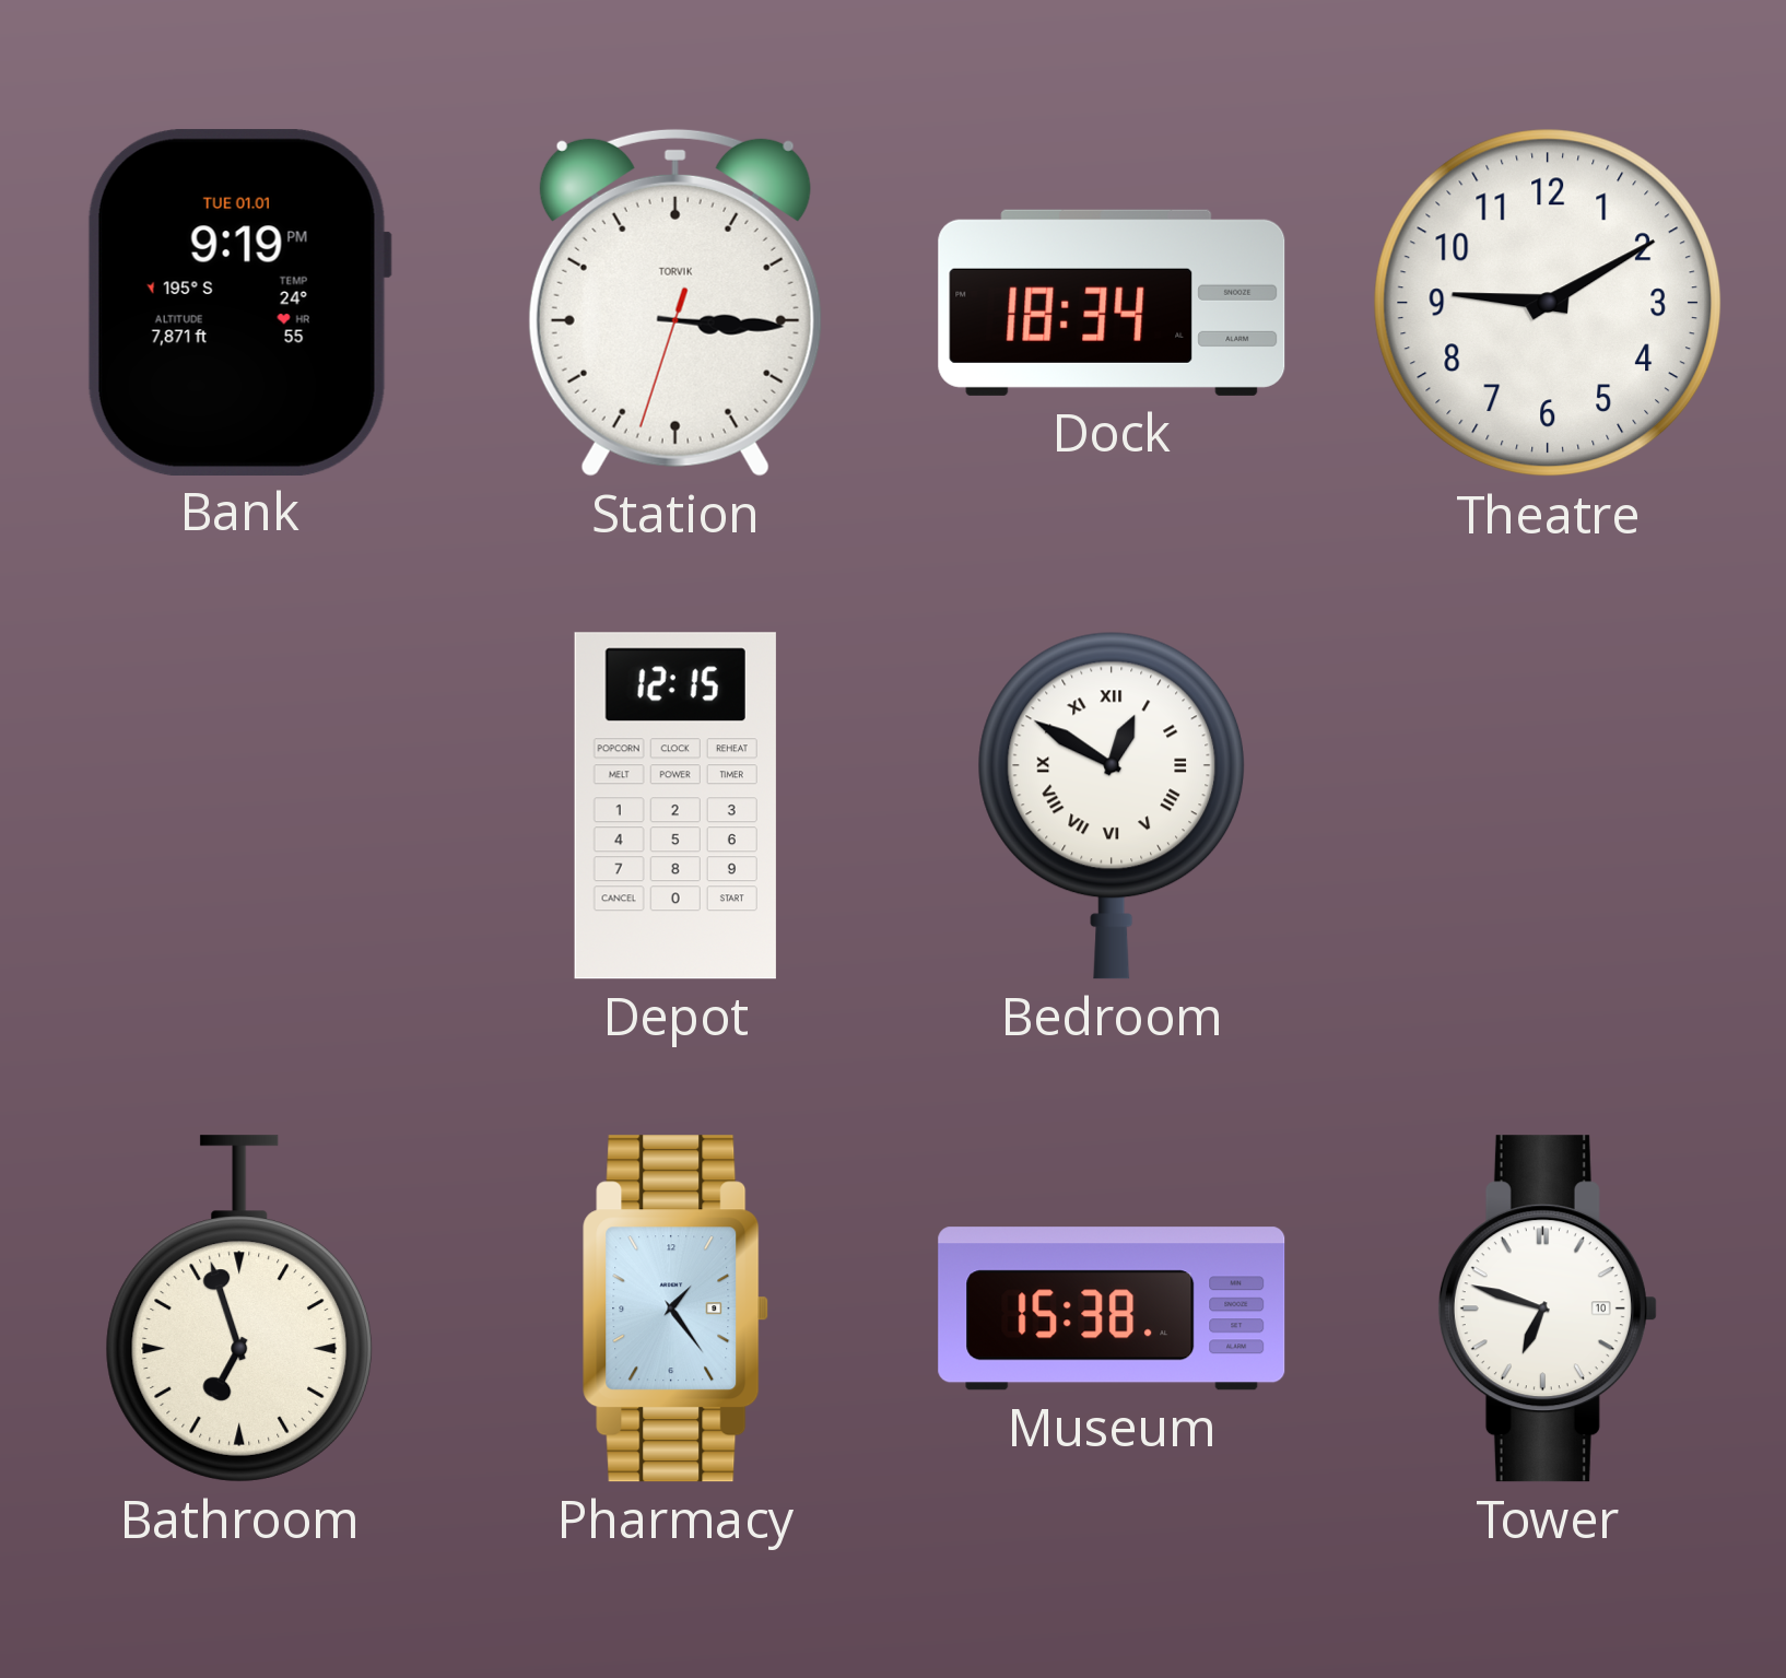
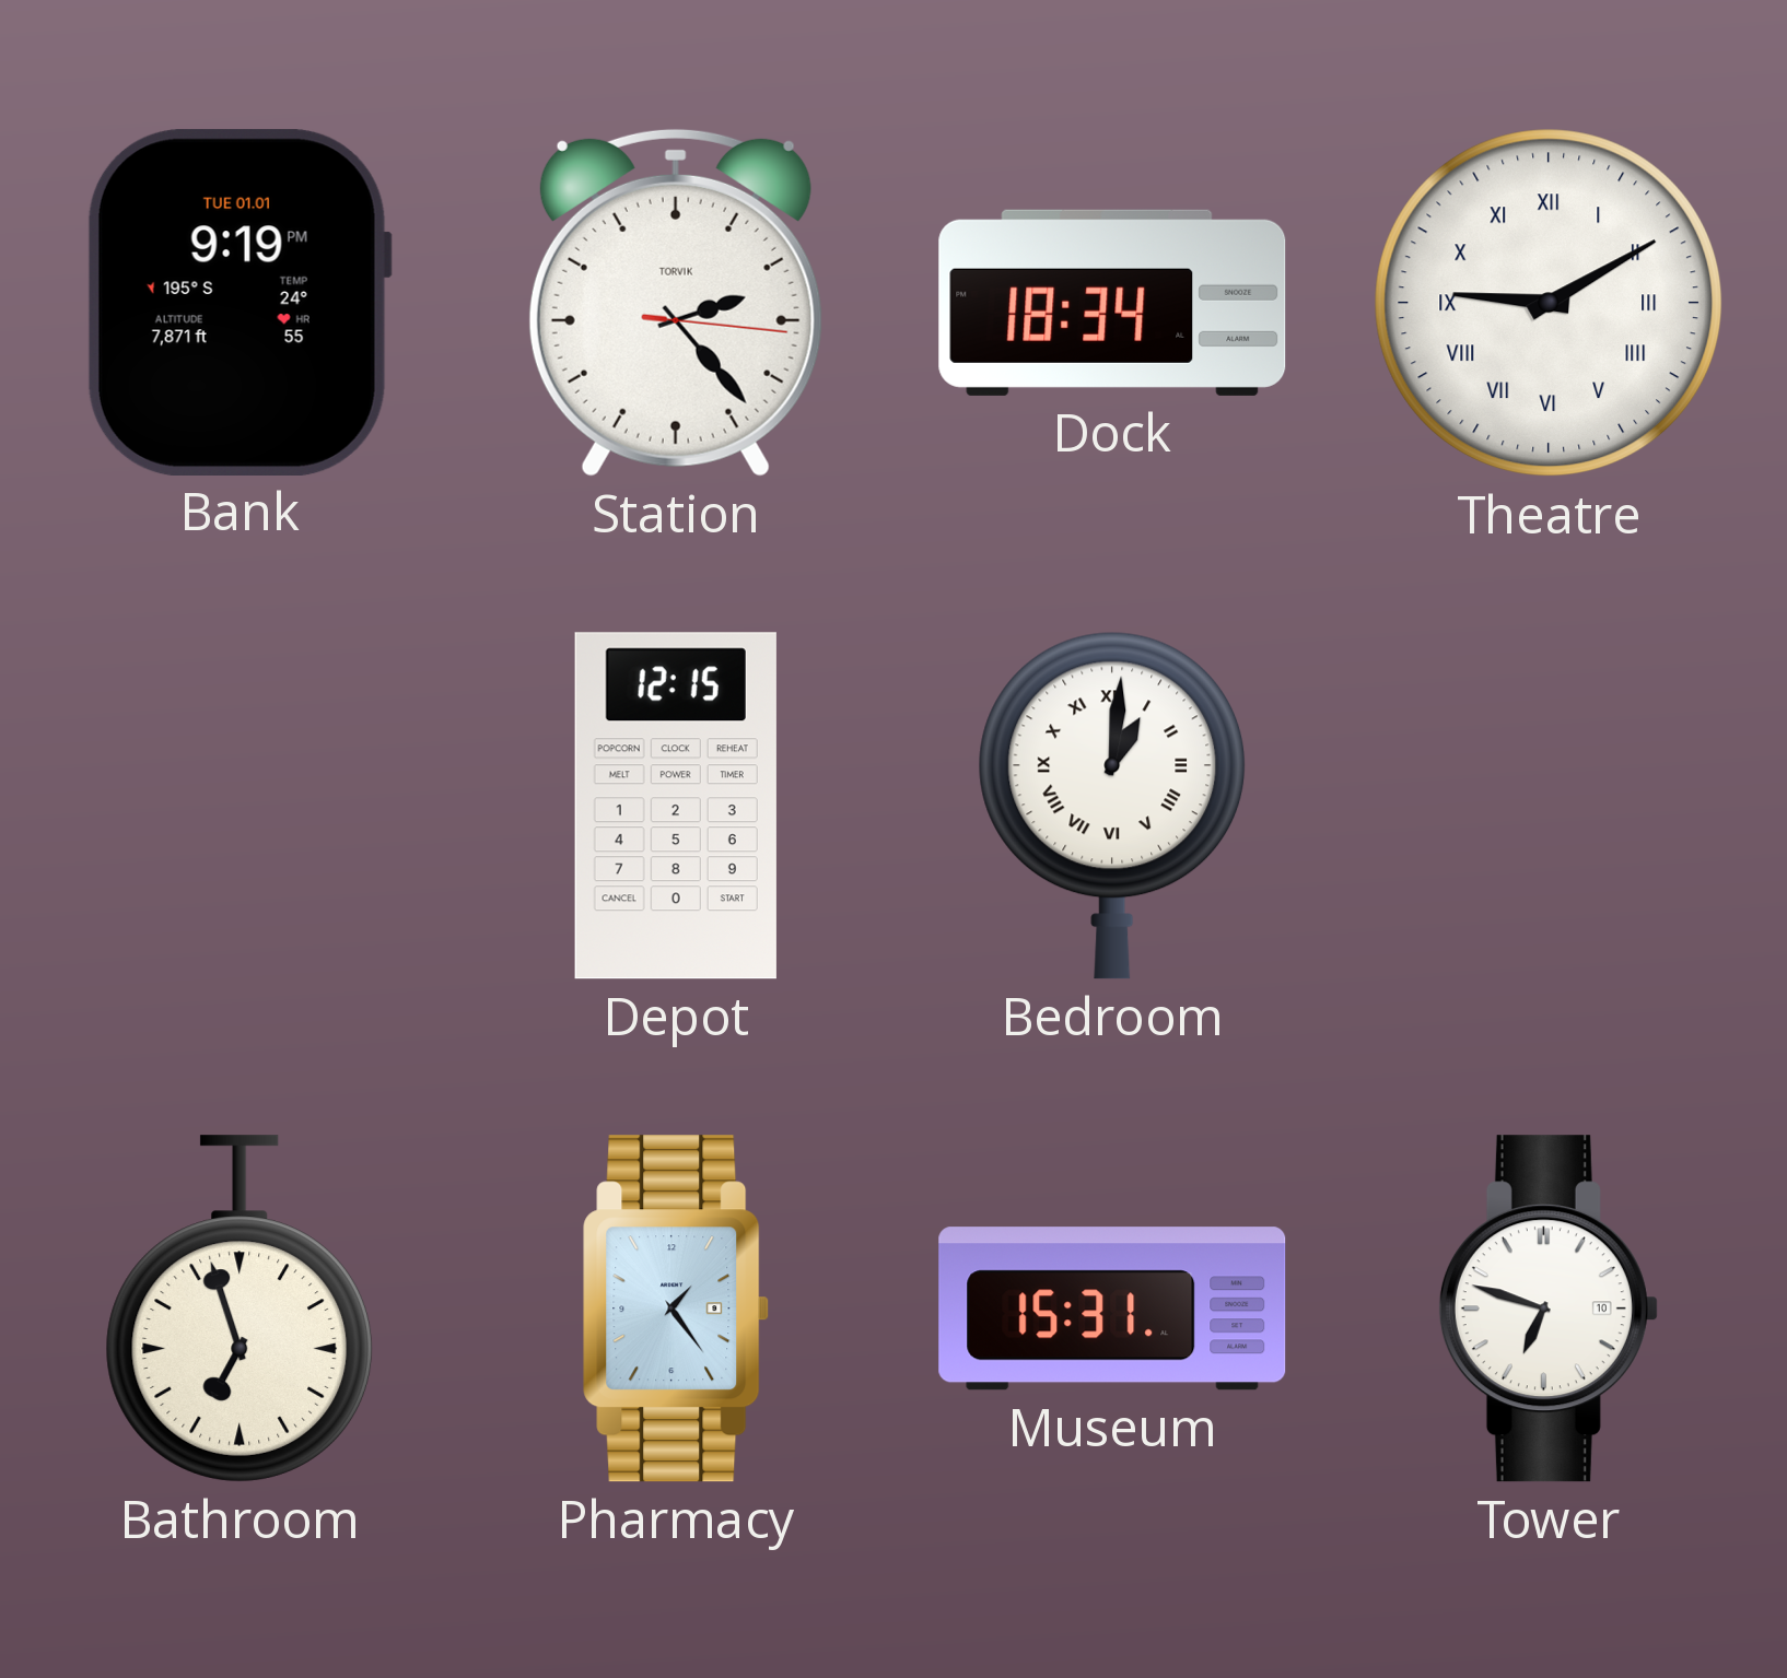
Station: 3:15 -> 2:23
Theatre numerals: Arabic -> Roman
Bedroom: 12:50 -> 1:01
Museum: 15:38 -> 15:31
